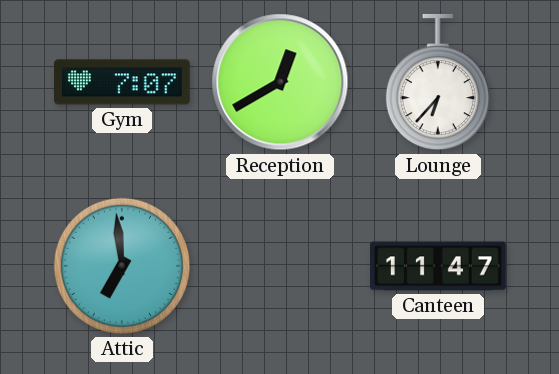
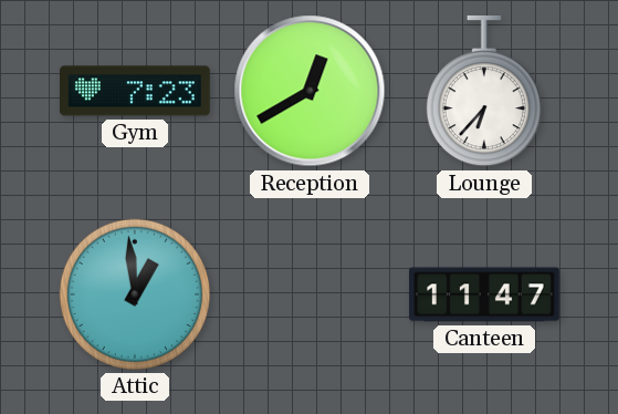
Gym: 7:07 -> 7:23
Attic: 6:59 -> 12:59
